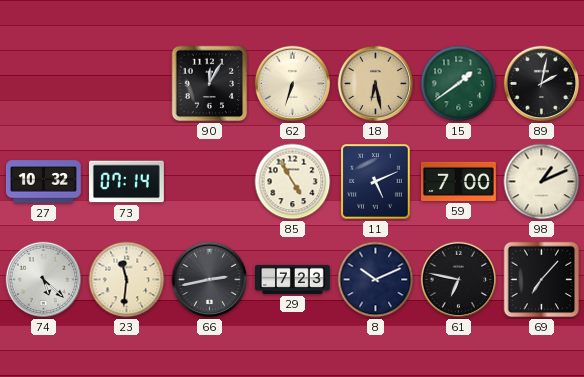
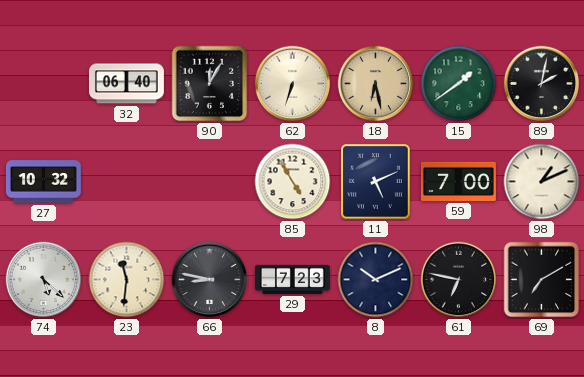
32: none -> 06:40
73: 07:14 -> none
66: 2:43 -> 8:47
69: 7:07 -> 7:10
